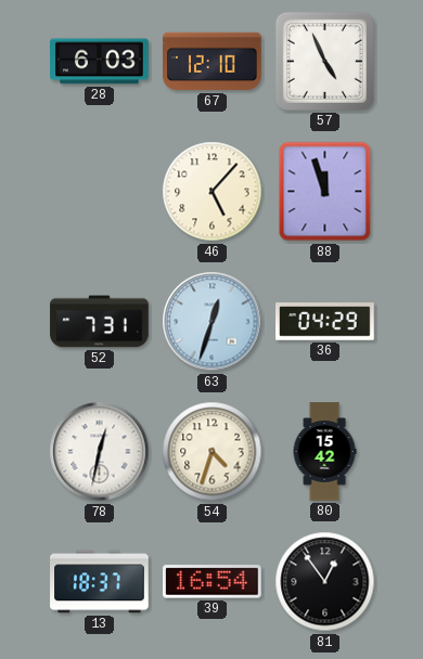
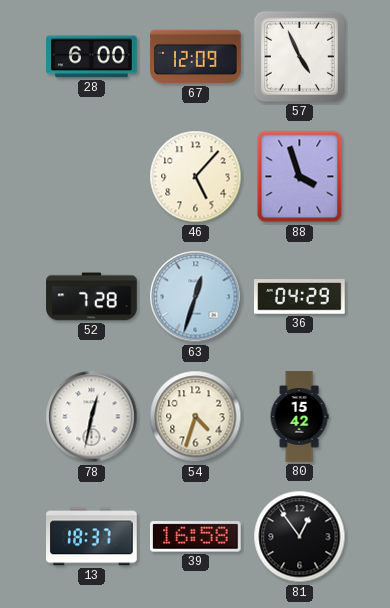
28: 6:03 -> 6:00
67: 12:10 -> 12:09
88: 11:57 -> 3:57
52: 7:31 -> 7:28
39: 16:54 -> 16:58
